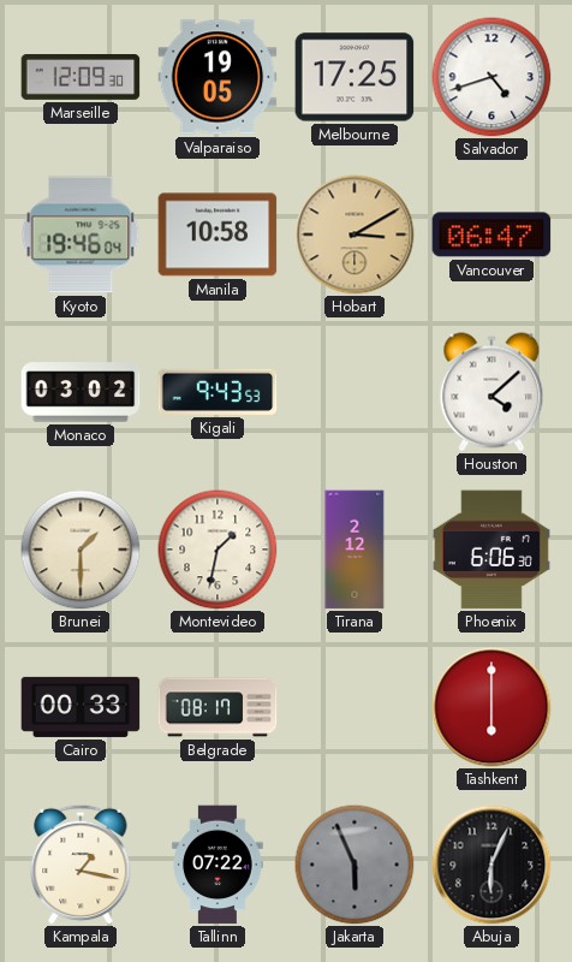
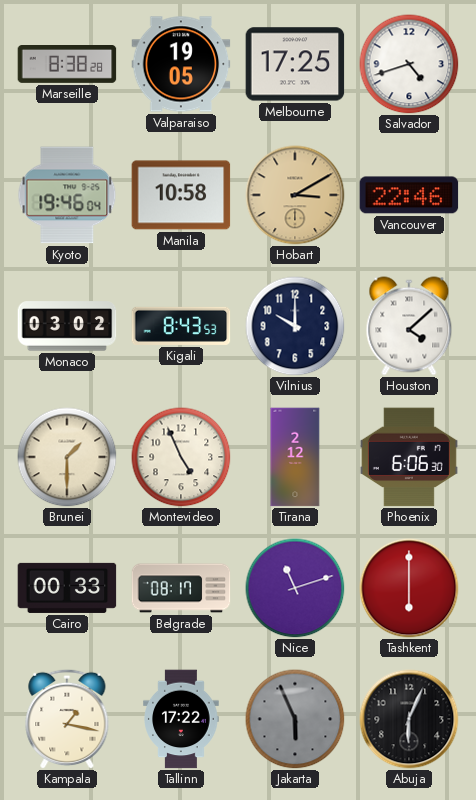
Marseille: 12:09 -> 8:38
Vancouver: 06:47 -> 22:46
Kigali: 9:43 -> 8:43
Vilnius: none -> 10:00
Montevideo: 1:32 -> 4:56
Nice: none -> 11:12
Tallinn: 07:22 -> 17:22
